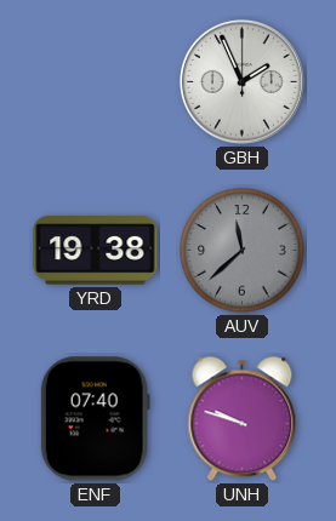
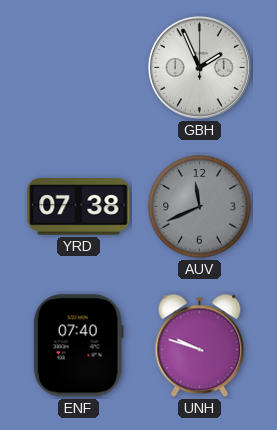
YRD: 19:38 -> 07:38
AUV: 11:38 -> 11:41
